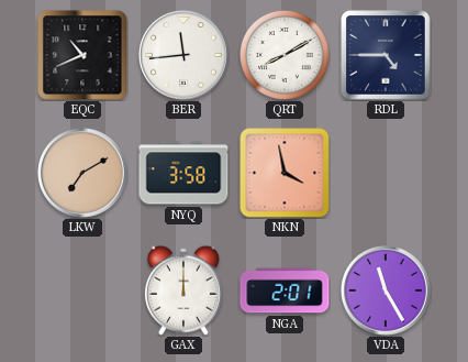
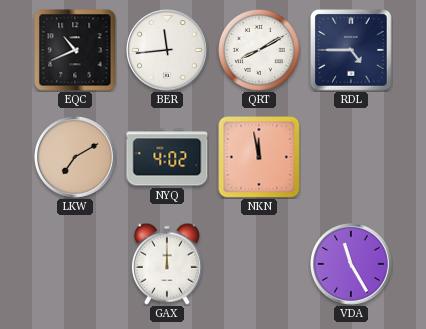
NYQ: 3:58 -> 4:02
NKN: 3:58 -> 11:58
NGA: 2:01 -> none
